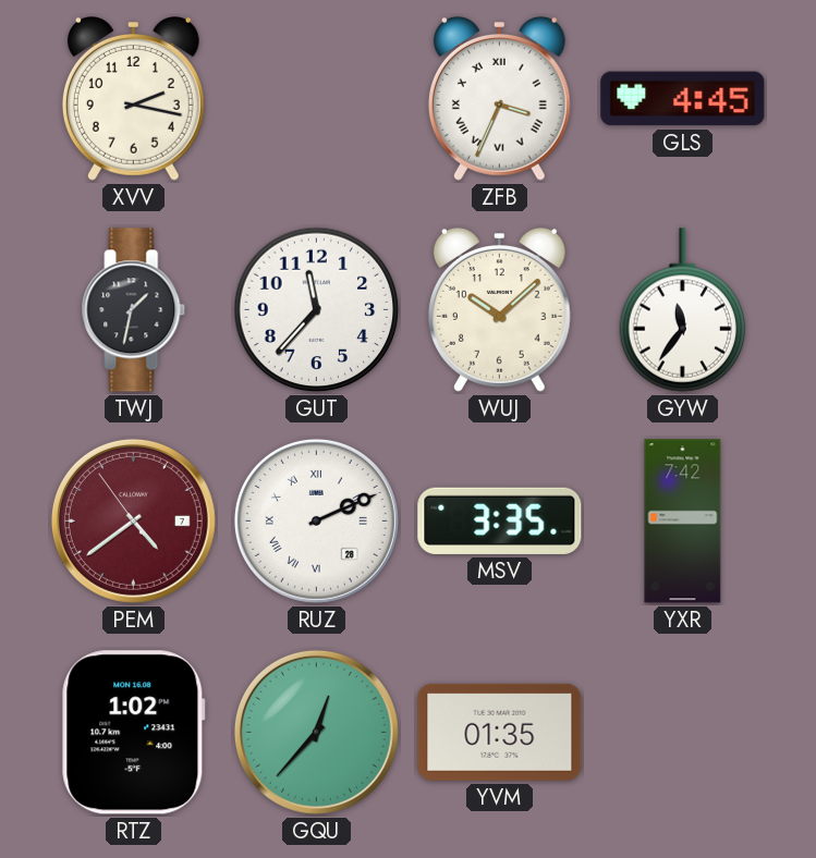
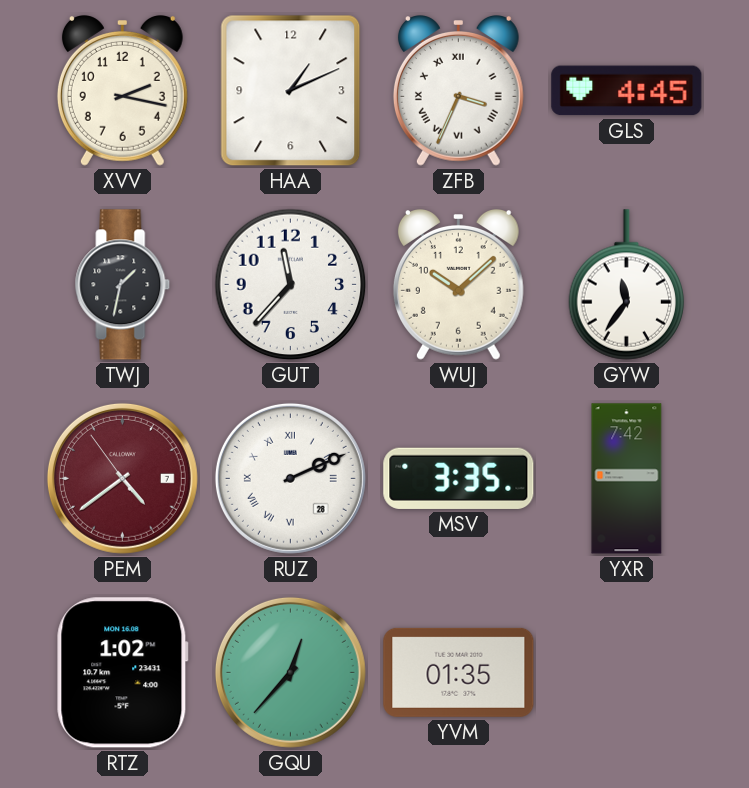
HAA: none -> 1:11
